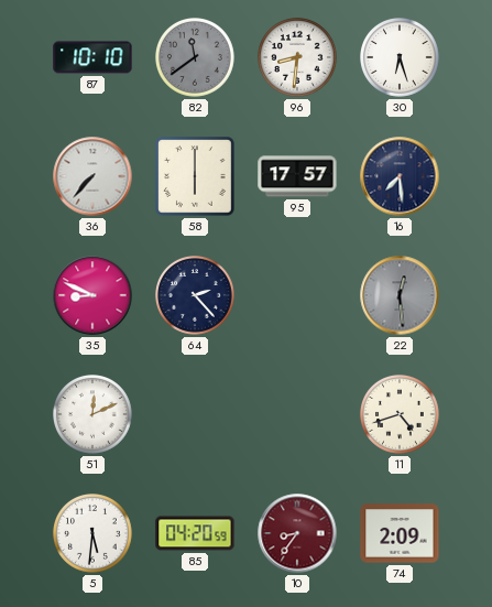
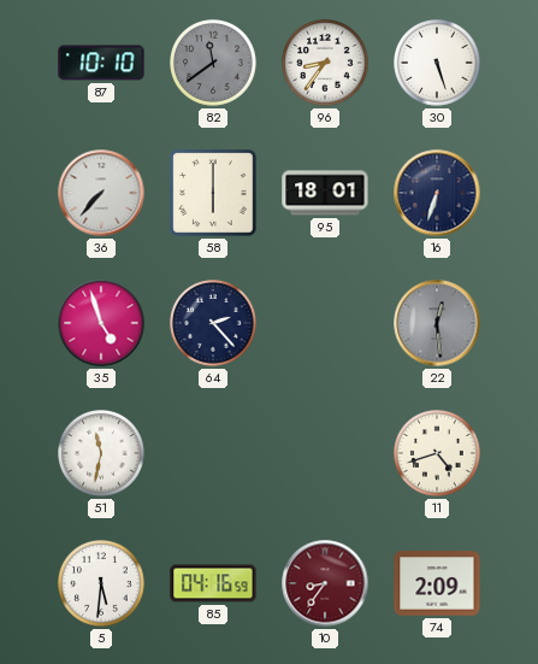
96: 8:31 -> 8:36
30: 6:27 -> 5:27
95: 17:57 -> 18:01
16: 7:29 -> 6:33
35: 8:49 -> 4:57
51: 12:11 -> 11:32
85: 04:20 -> 04:16
